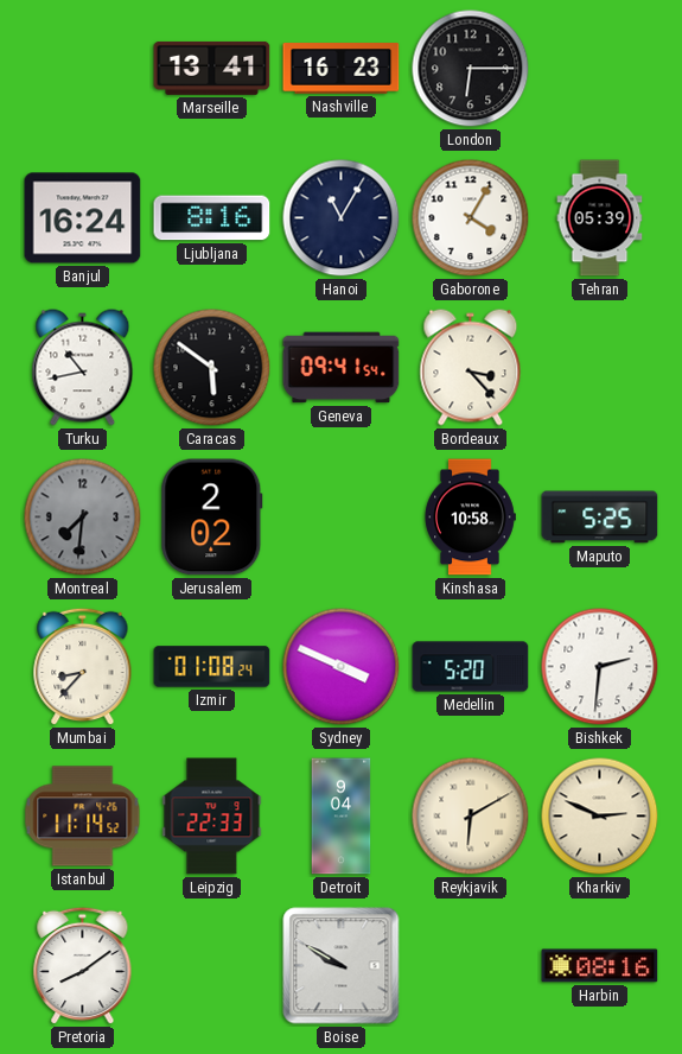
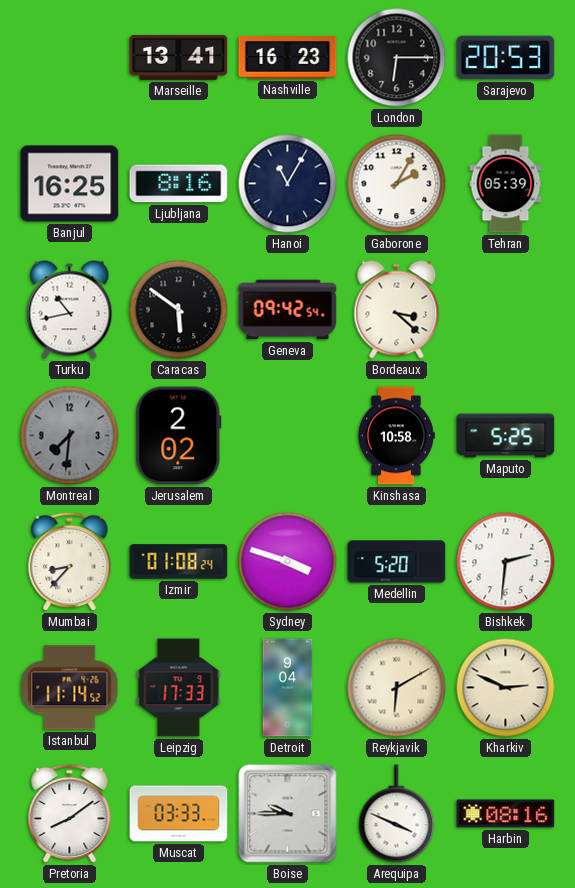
Sarajevo: none -> 20:53
Banjul: 16:24 -> 16:25
Gaborone: 4:05 -> 2:05
Geneva: 09:41 -> 09:42
Bordeaux: 3:23 -> 3:22
Sydney: 3:49 -> 3:48
Leipzig: 22:33 -> 17:33
Muscat: none -> 03:33
Boise: 9:50 -> 9:45
Arequipa: none -> 3:49
